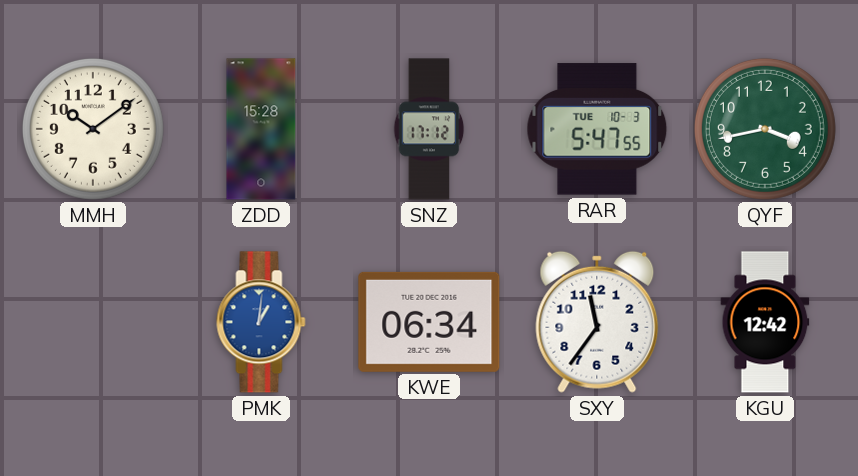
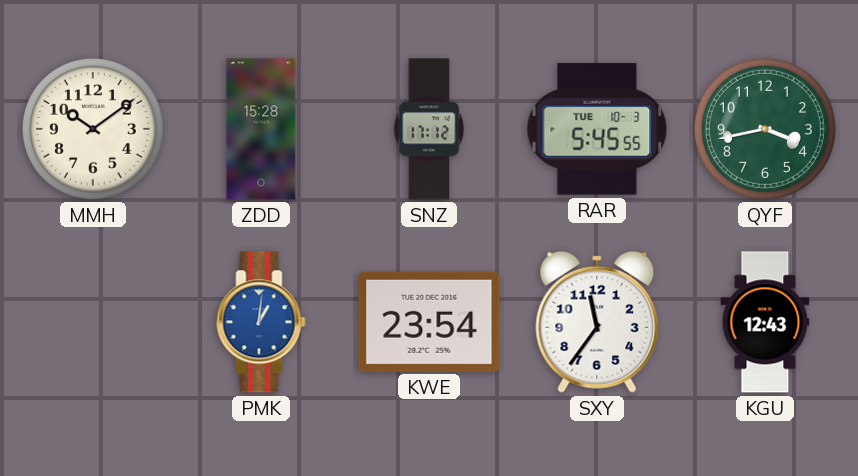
RAR: 5:47 -> 5:45
KWE: 06:34 -> 23:54
KGU: 12:42 -> 12:43
